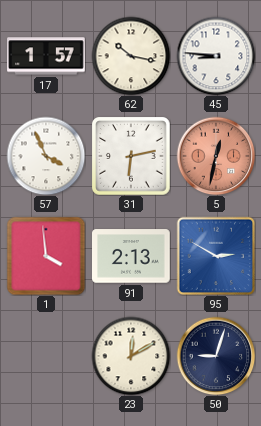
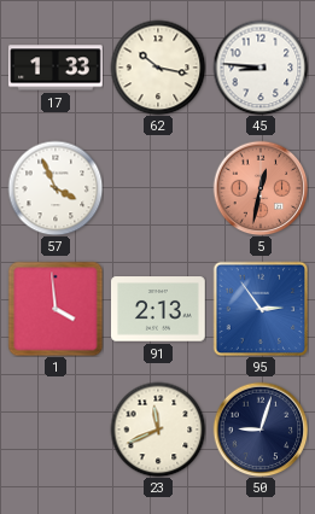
17: 1:57 -> 1:33
31: 6:13 -> none
95: 2:50 -> 2:54
23: 12:10 -> 11:41
